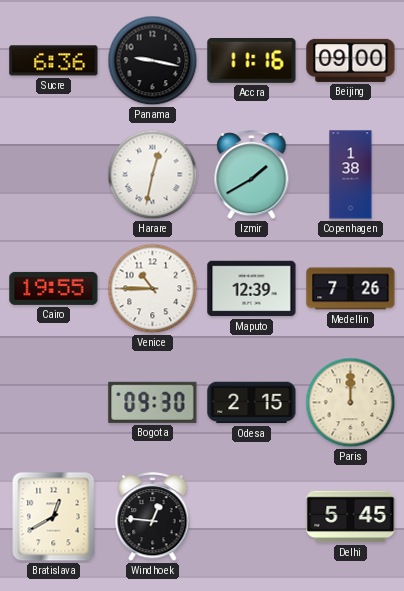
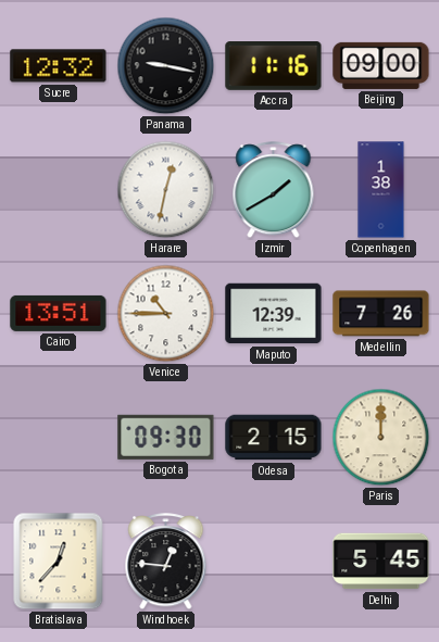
Sucre: 6:36 -> 12:32
Cairo: 19:55 -> 13:51
Bratislava: 12:40 -> 12:37
